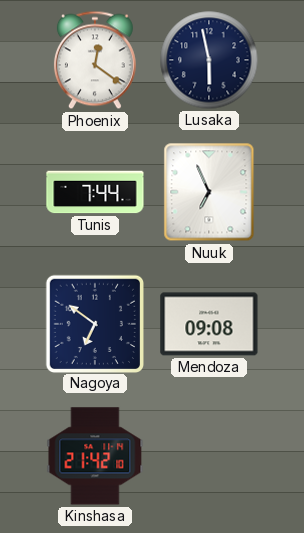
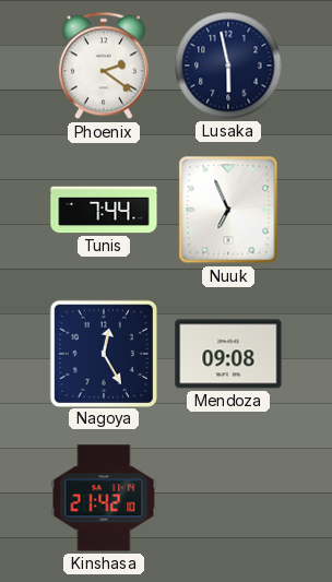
Phoenix: 12:21 -> 2:21
Nagoya: 6:51 -> 12:25
